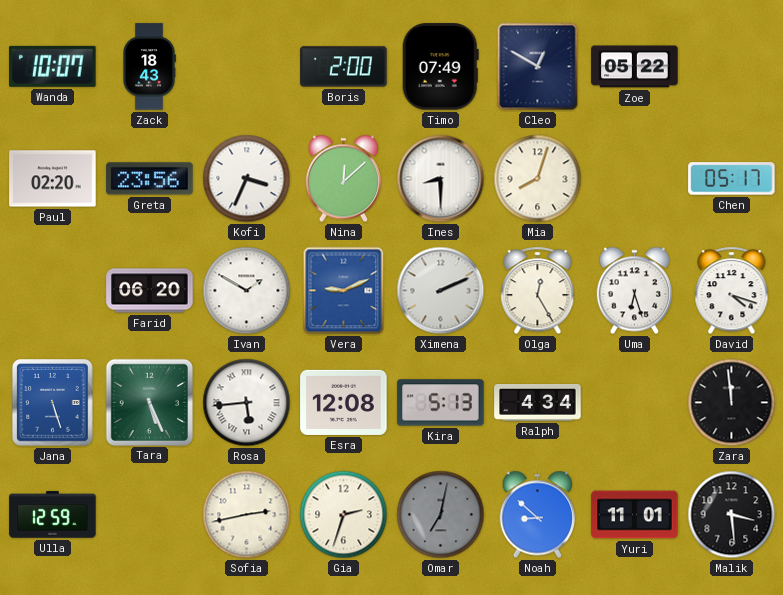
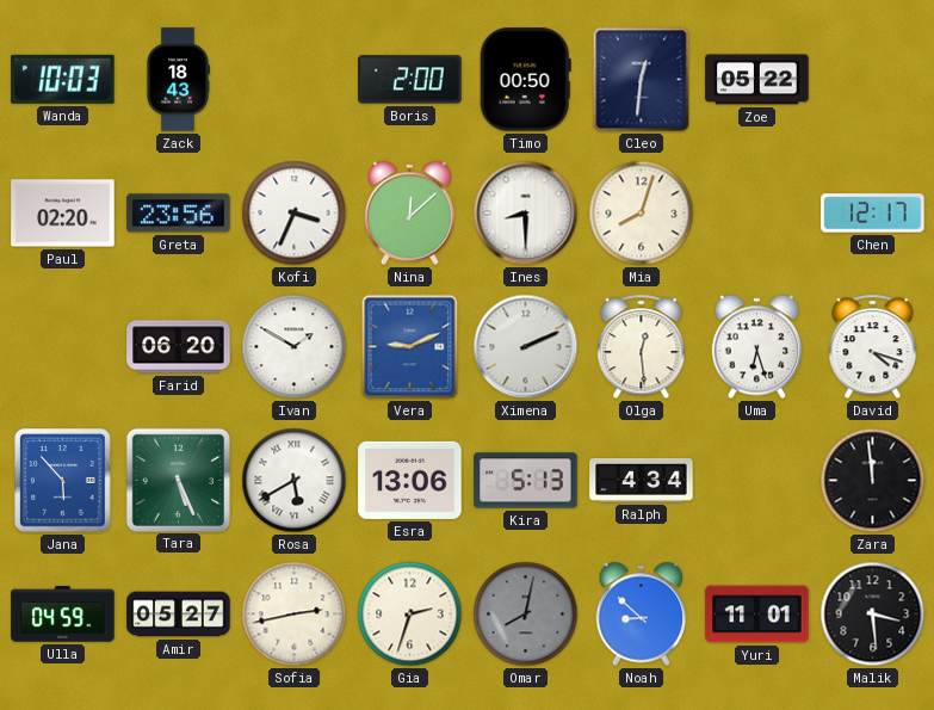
Wanda: 10:07 -> 10:03
Timo: 07:49 -> 00:50
Cleo: 12:50 -> 12:31
Chen: 05:17 -> 12:17
Olga: 12:25 -> 12:29
Jana: 5:27 -> 5:53
Rosa: 5:44 -> 5:40
Esra: 12:08 -> 13:06
Ulla: 12:59 -> 04:59
Amir: none -> 05:27
Omar: 7:02 -> 8:02
